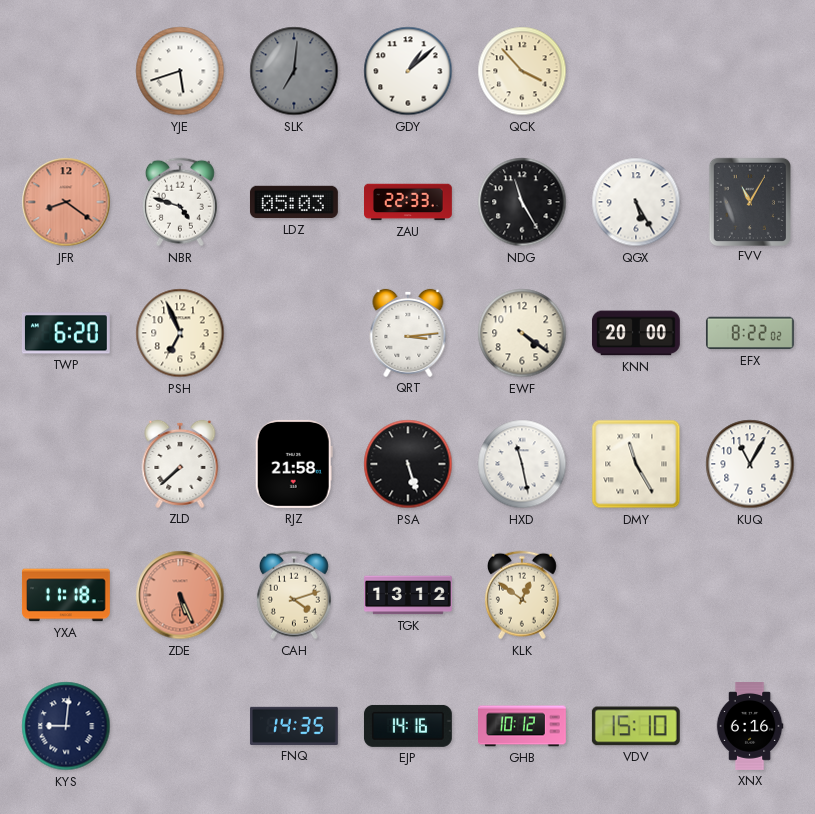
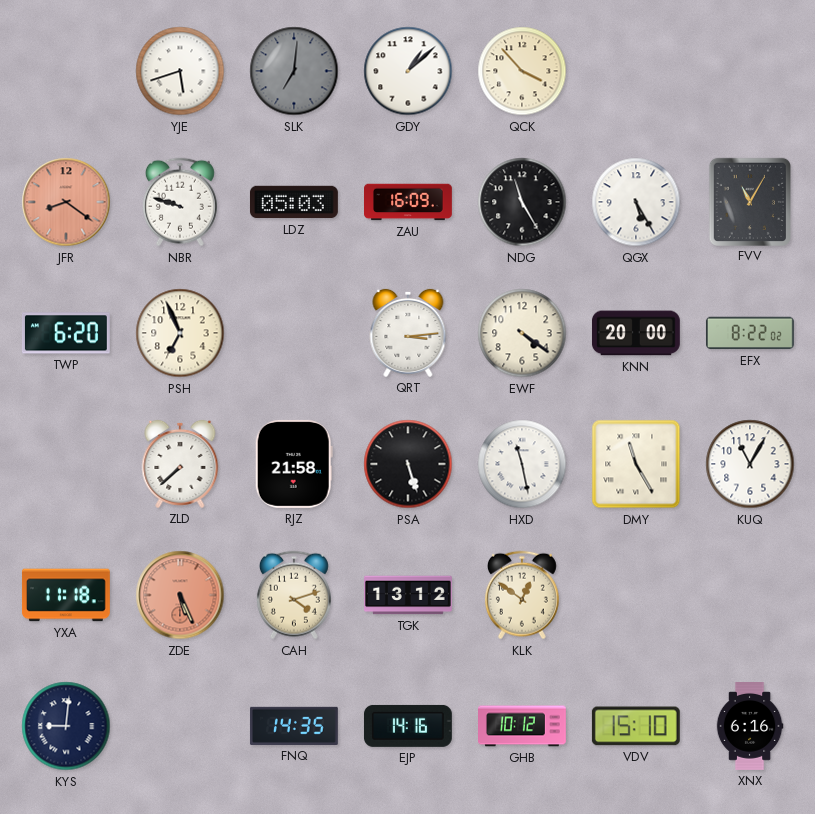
NBR: 4:48 -> 9:48
ZAU: 22:33 -> 16:09
